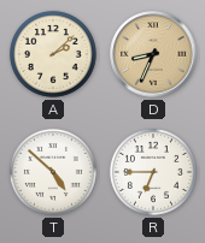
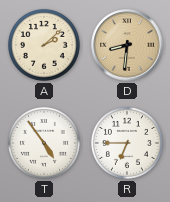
D: 8:34 -> 8:31
T: 4:52 -> 4:54
